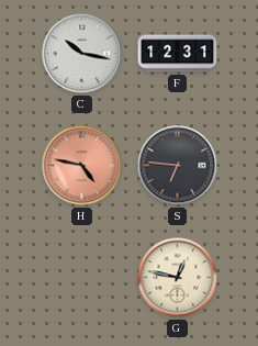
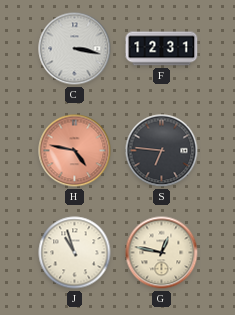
C: 10:17 -> 3:17
J: none -> 10:57
